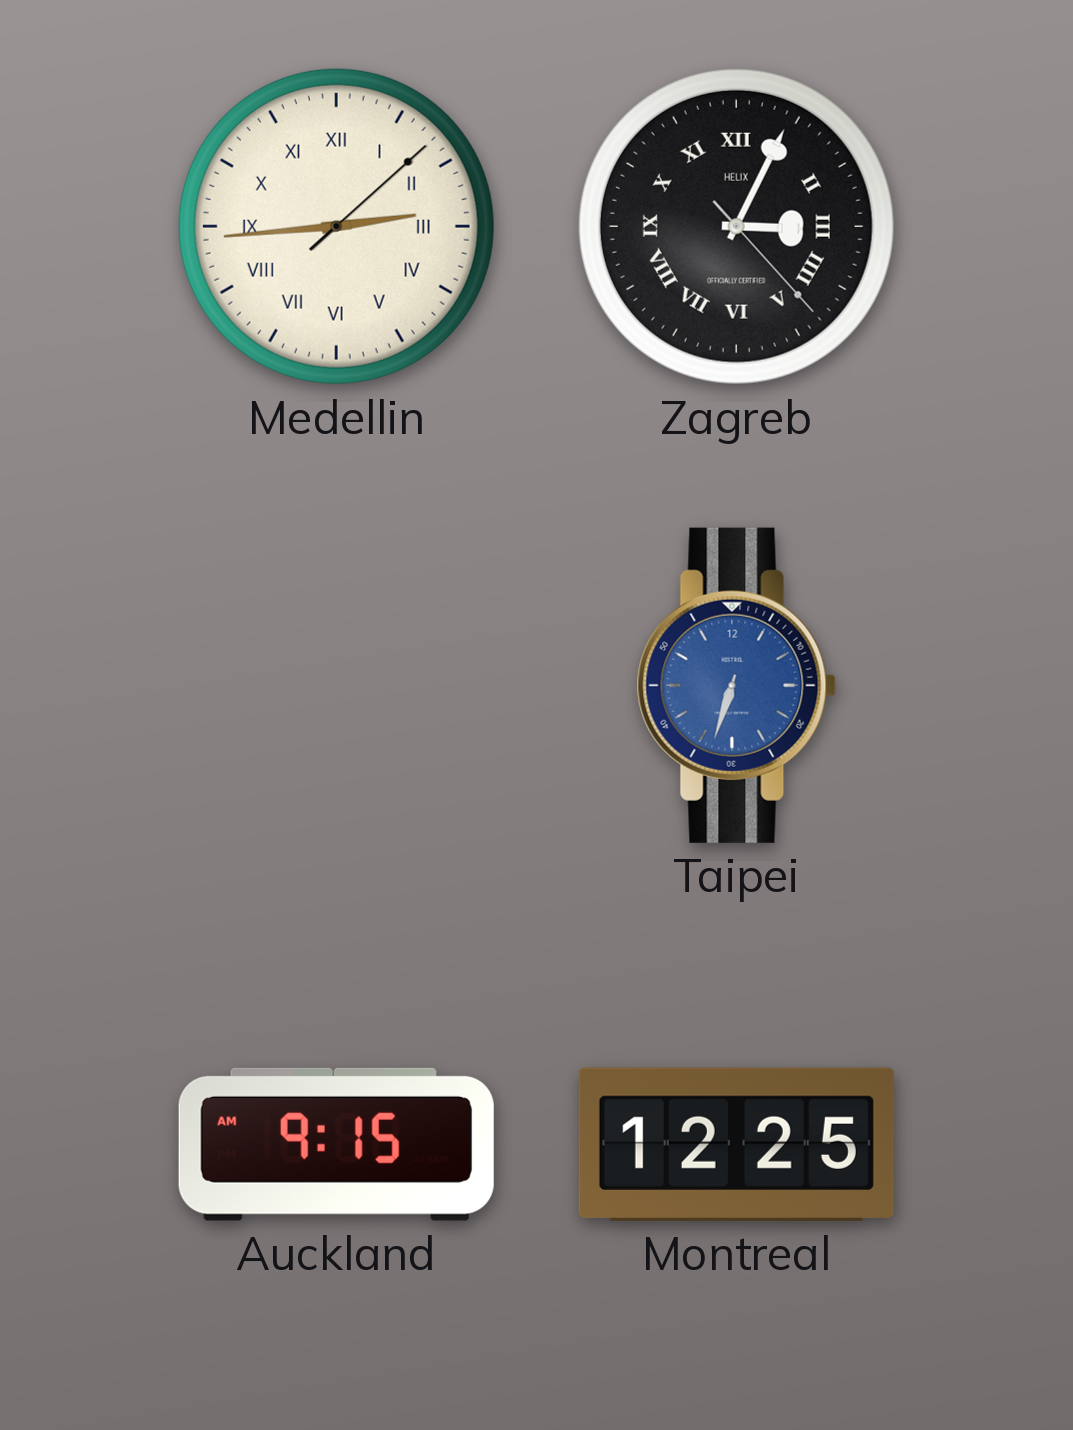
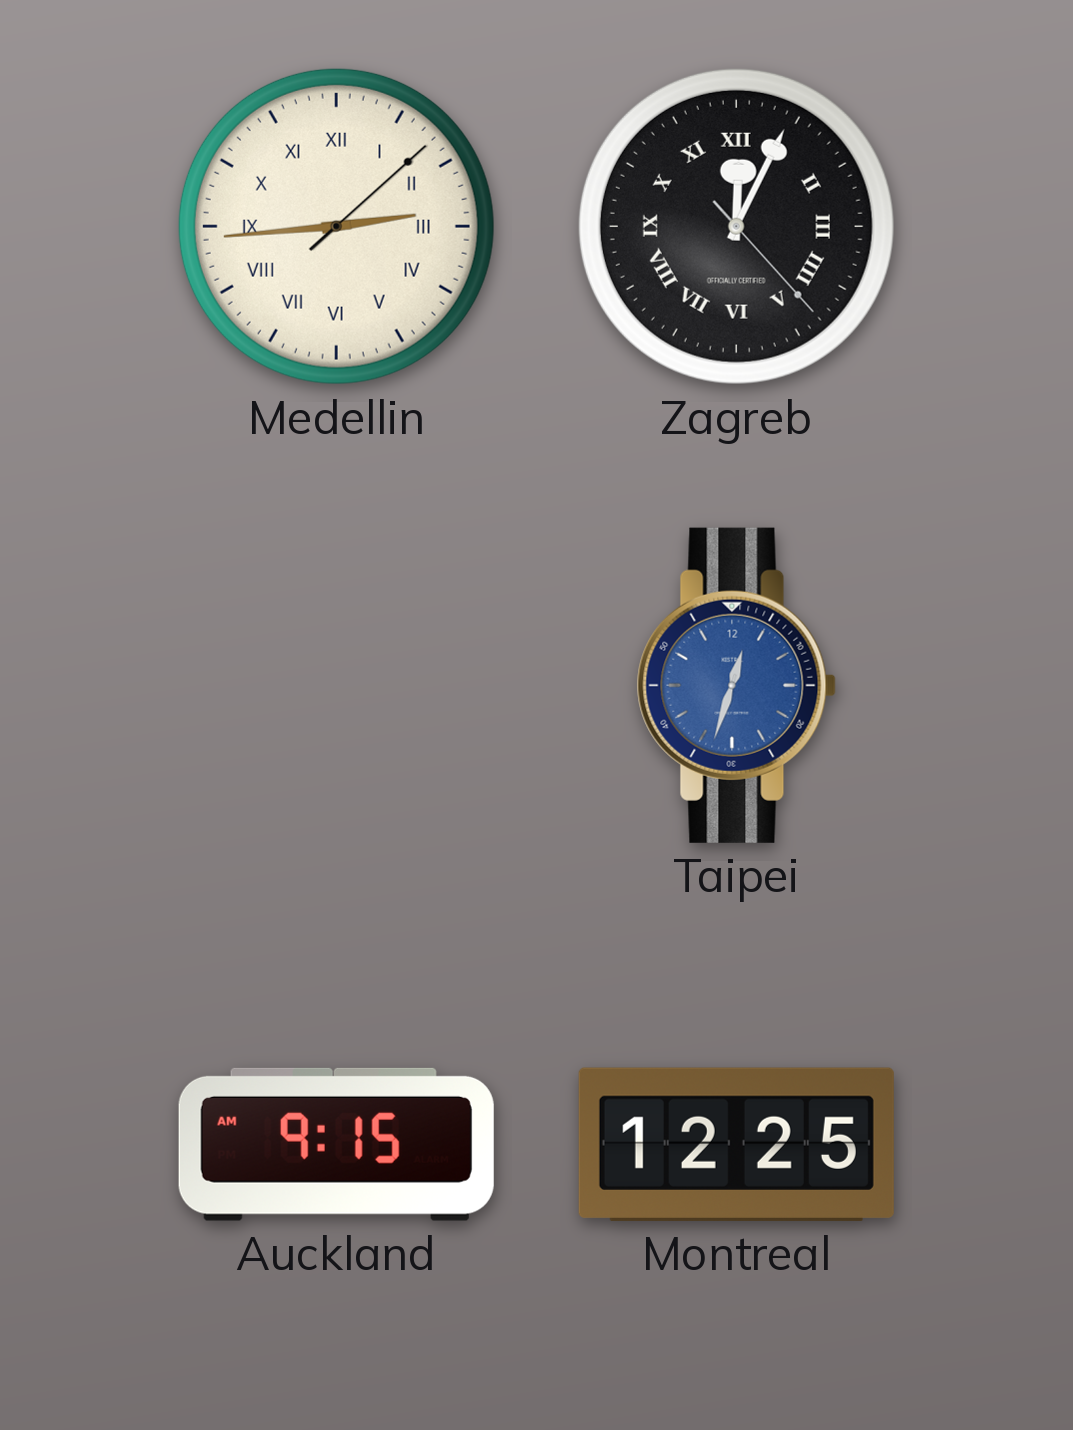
Zagreb: 3:04 -> 12:04
Taipei: 6:33 -> 12:33
